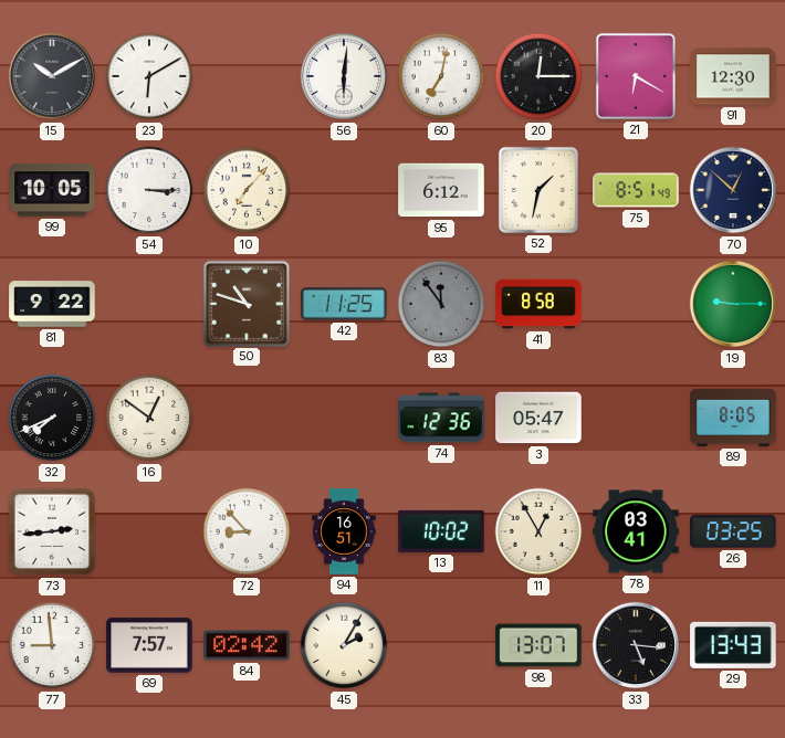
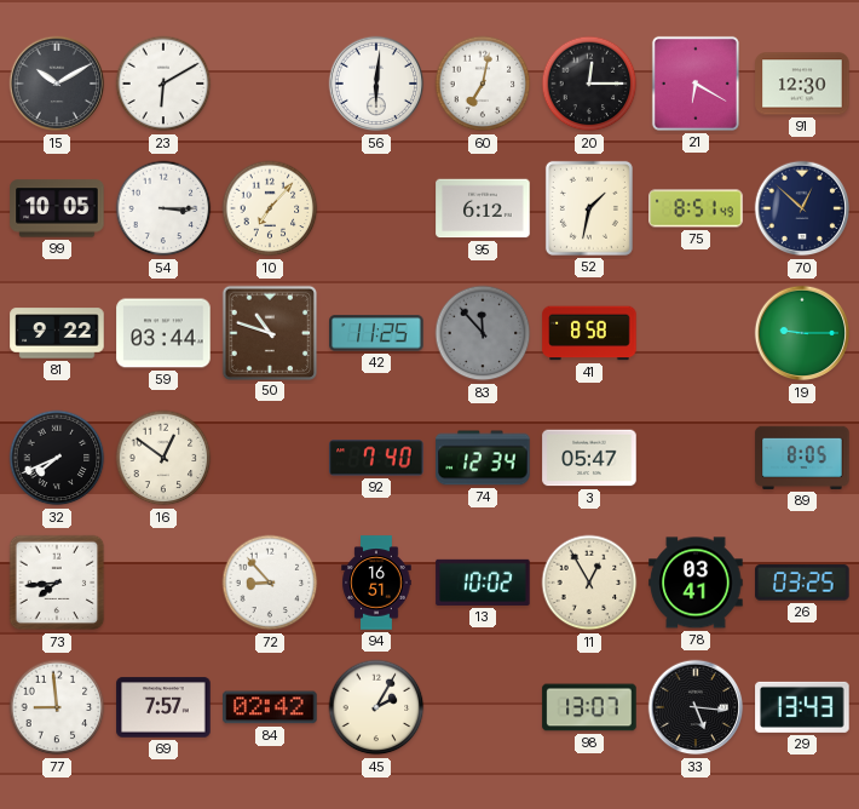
59: none -> 03:44
83: 11:54 -> 11:53
92: none -> 7:40
74: 12:36 -> 12:34
73: 2:44 -> 7:44
